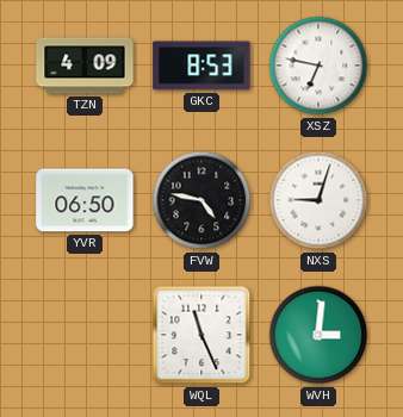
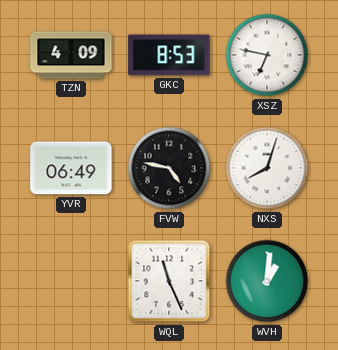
YVR: 06:50 -> 06:49
NXS: 9:03 -> 8:03
WVH: 3:01 -> 1:01
